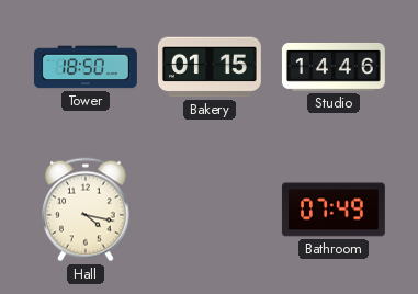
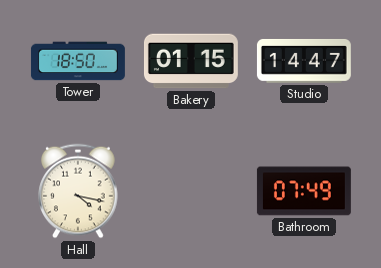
Studio: 14:46 -> 14:47
